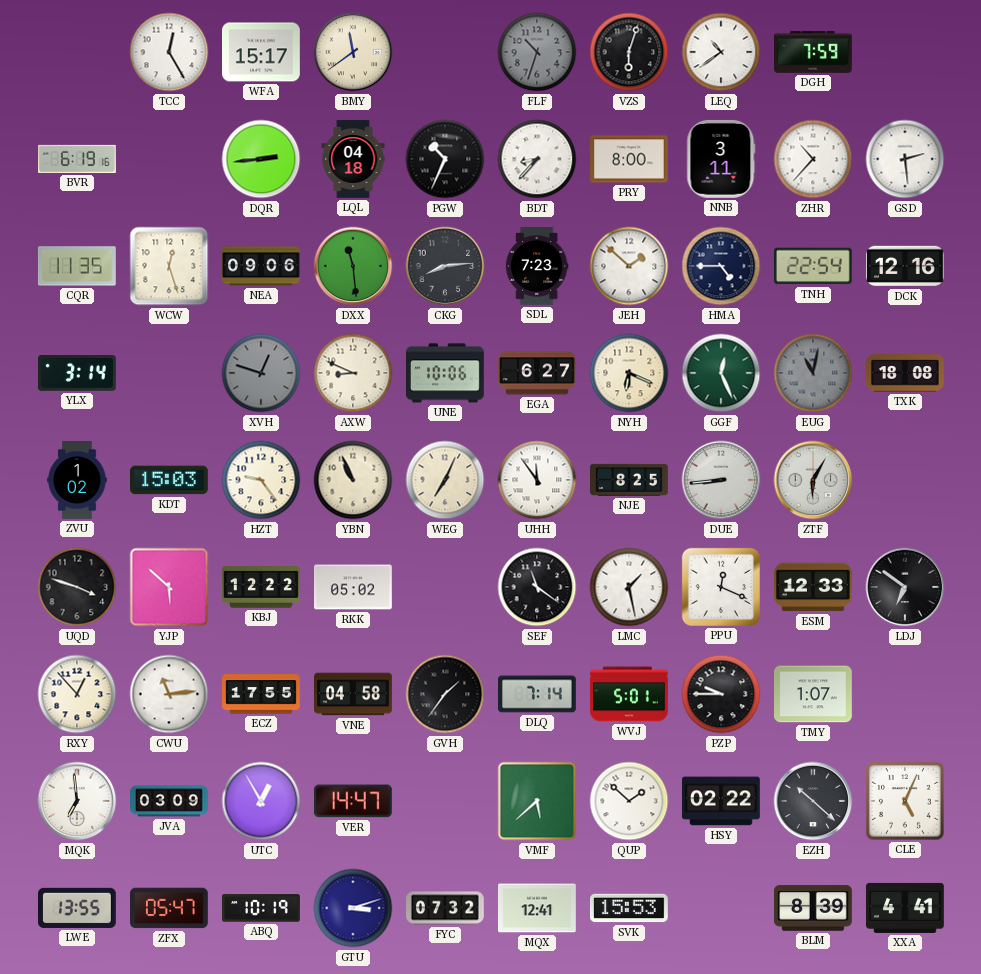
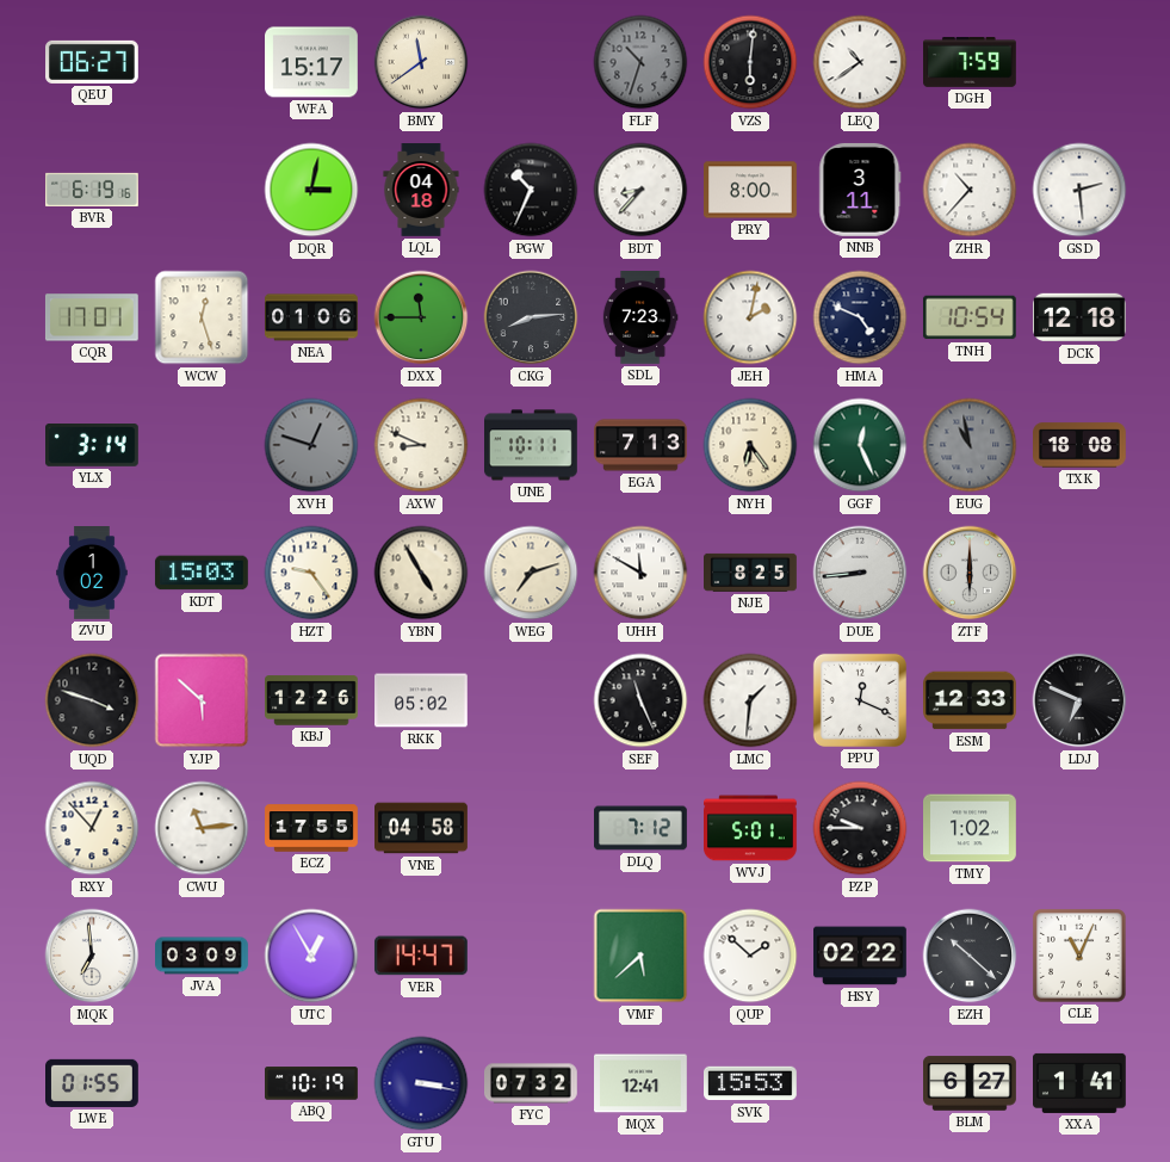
QEU: none -> 06:27
TCC: 12:25 -> none
VZS: 6:03 -> 6:01
DQR: 2:44 -> 3:02
CQR: 11:35 -> 17:01
NEA: 09:06 -> 01:06
DXX: 11:29 -> 11:45
JEH: 1:52 -> 2:02
HMA: 4:45 -> 4:49
TNH: 22:54 -> 10:54
DCK: 12:16 -> 12:18
UNE: 10:06 -> 10:11
EGA: 6:27 -> 7:13
NYH: 6:19 -> 6:24
EUG: 11:02 -> 10:58
YBN: 10:56 -> 4:55
WEG: 7:04 -> 7:12
UHH: 11:54 -> 11:50
ZTF: 6:05 -> 6:00
KBJ: 12:22 -> 12:26
SEF: 11:21 -> 11:26
LMC: 1:28 -> 1:31
LDJ: 6:51 -> 6:49
GVH: 1:36 -> none
DLQ: 7:14 -> 7:12
TMY: 1:07 -> 1:02
CLE: 5:04 -> 11:04
LWE: 13:55 -> 01:55
ZFX: 05:47 -> none
GTU: 3:12 -> 3:17
BLM: 8:39 -> 6:27
XXA: 4:41 -> 1:41
